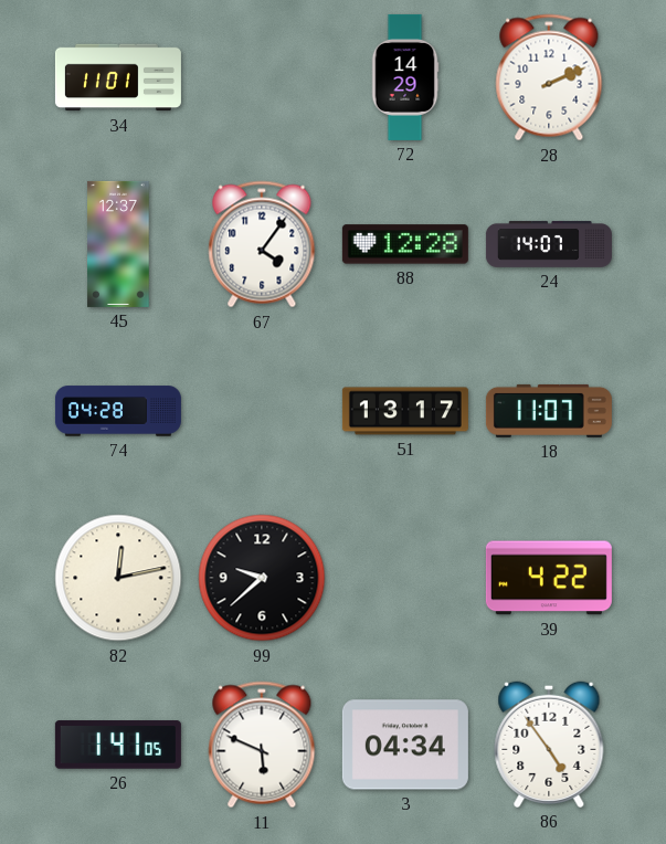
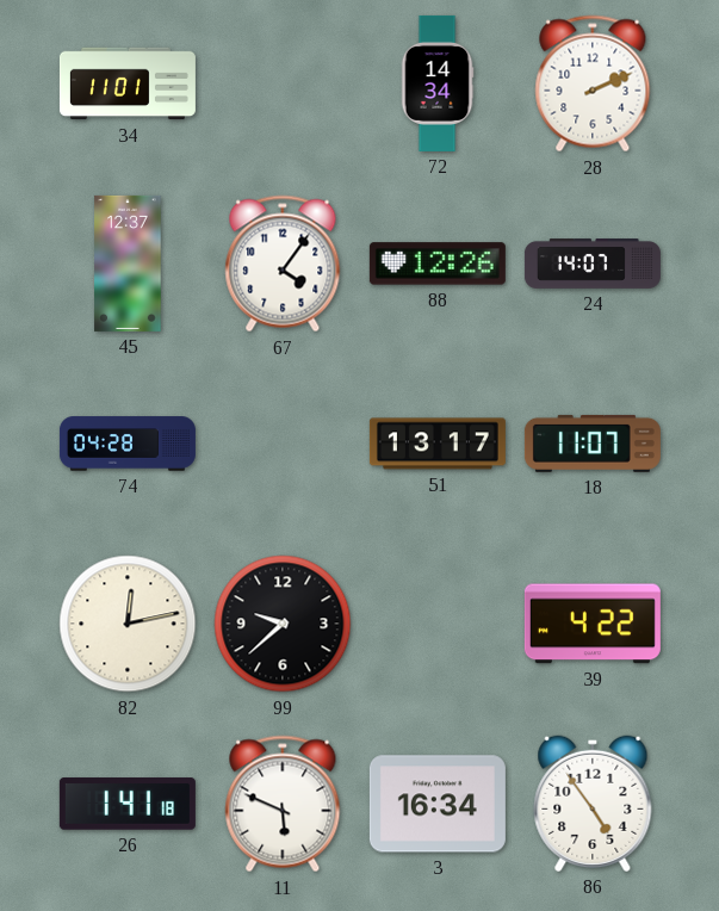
72: 14:29 -> 14:34
88: 12:28 -> 12:26
26: 1:41:05 -> 1:41:18
3: 04:34 -> 16:34
